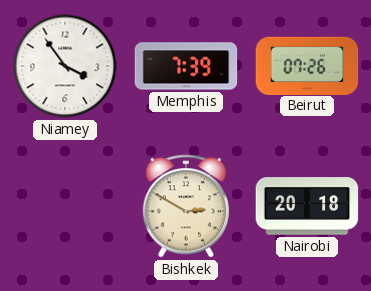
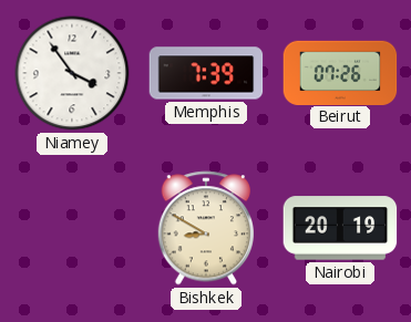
Bishkek: 2:50 -> 8:50
Nairobi: 20:18 -> 20:19
